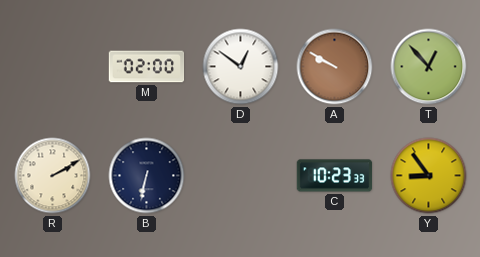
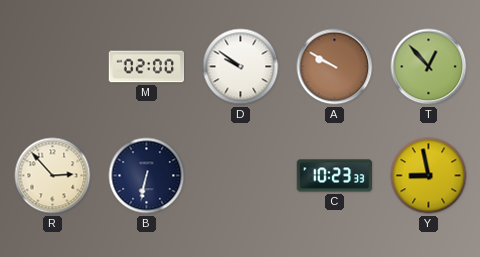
D: 12:51 -> 9:51
R: 2:10 -> 2:53
Y: 8:54 -> 8:58
